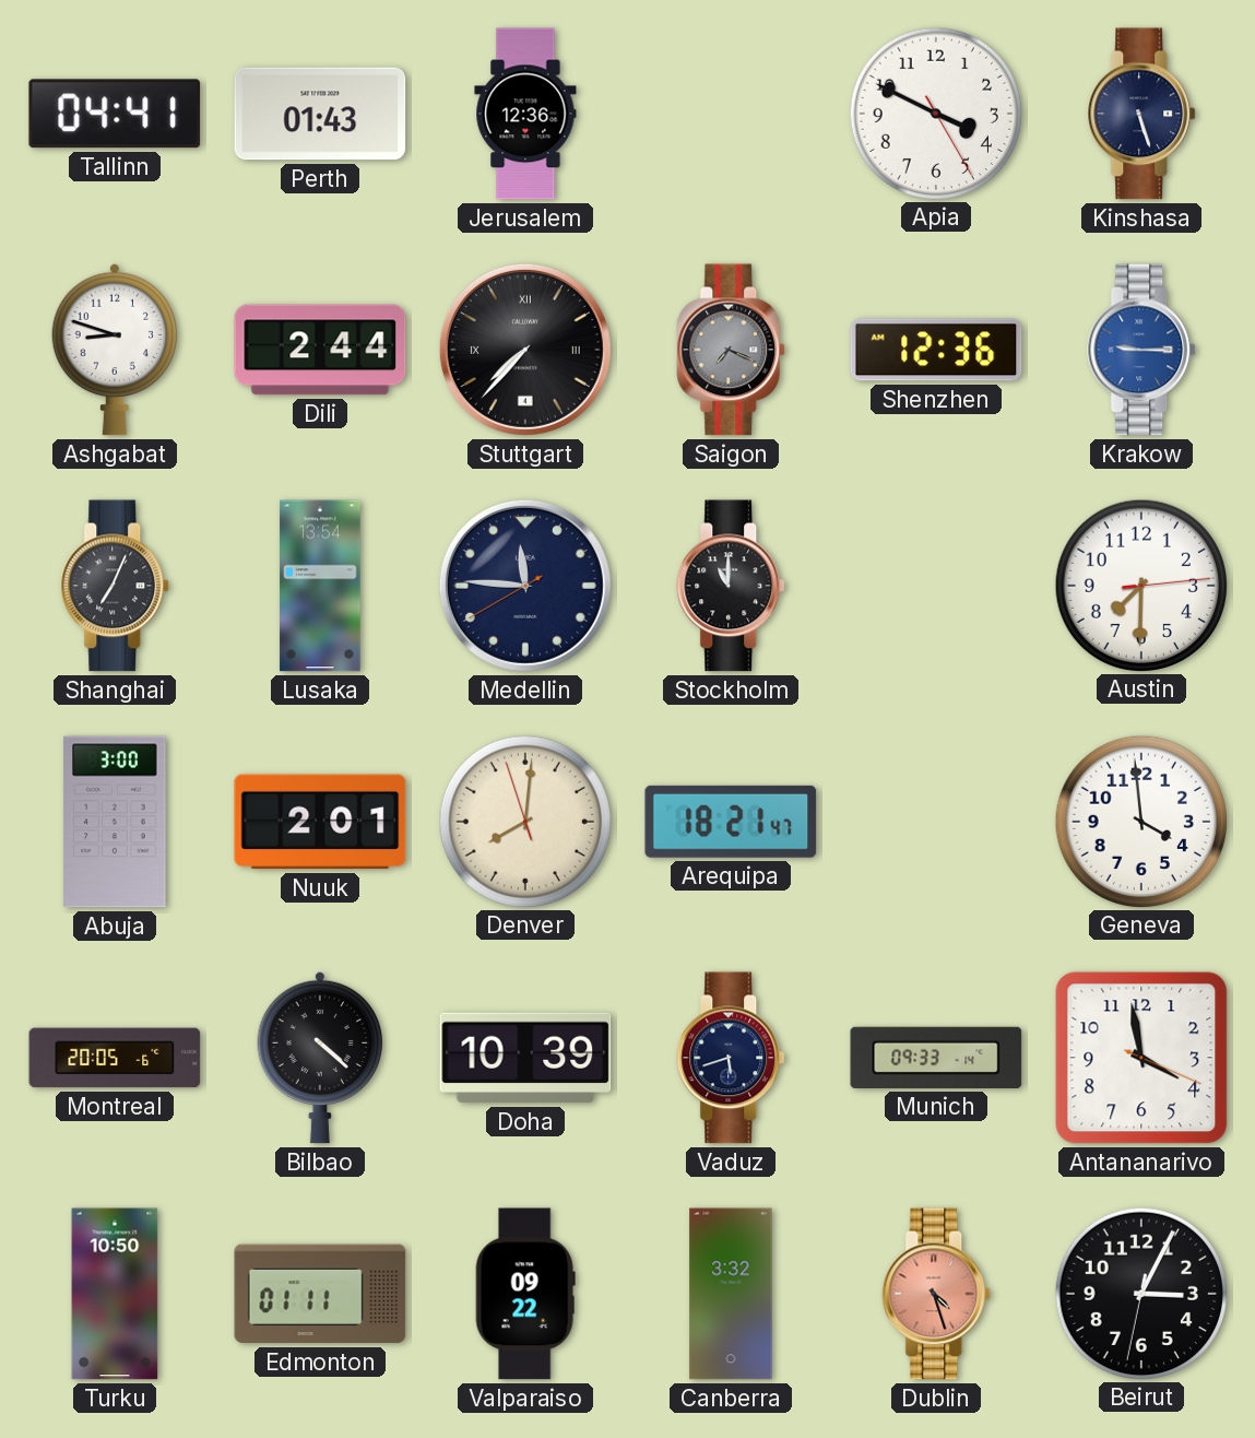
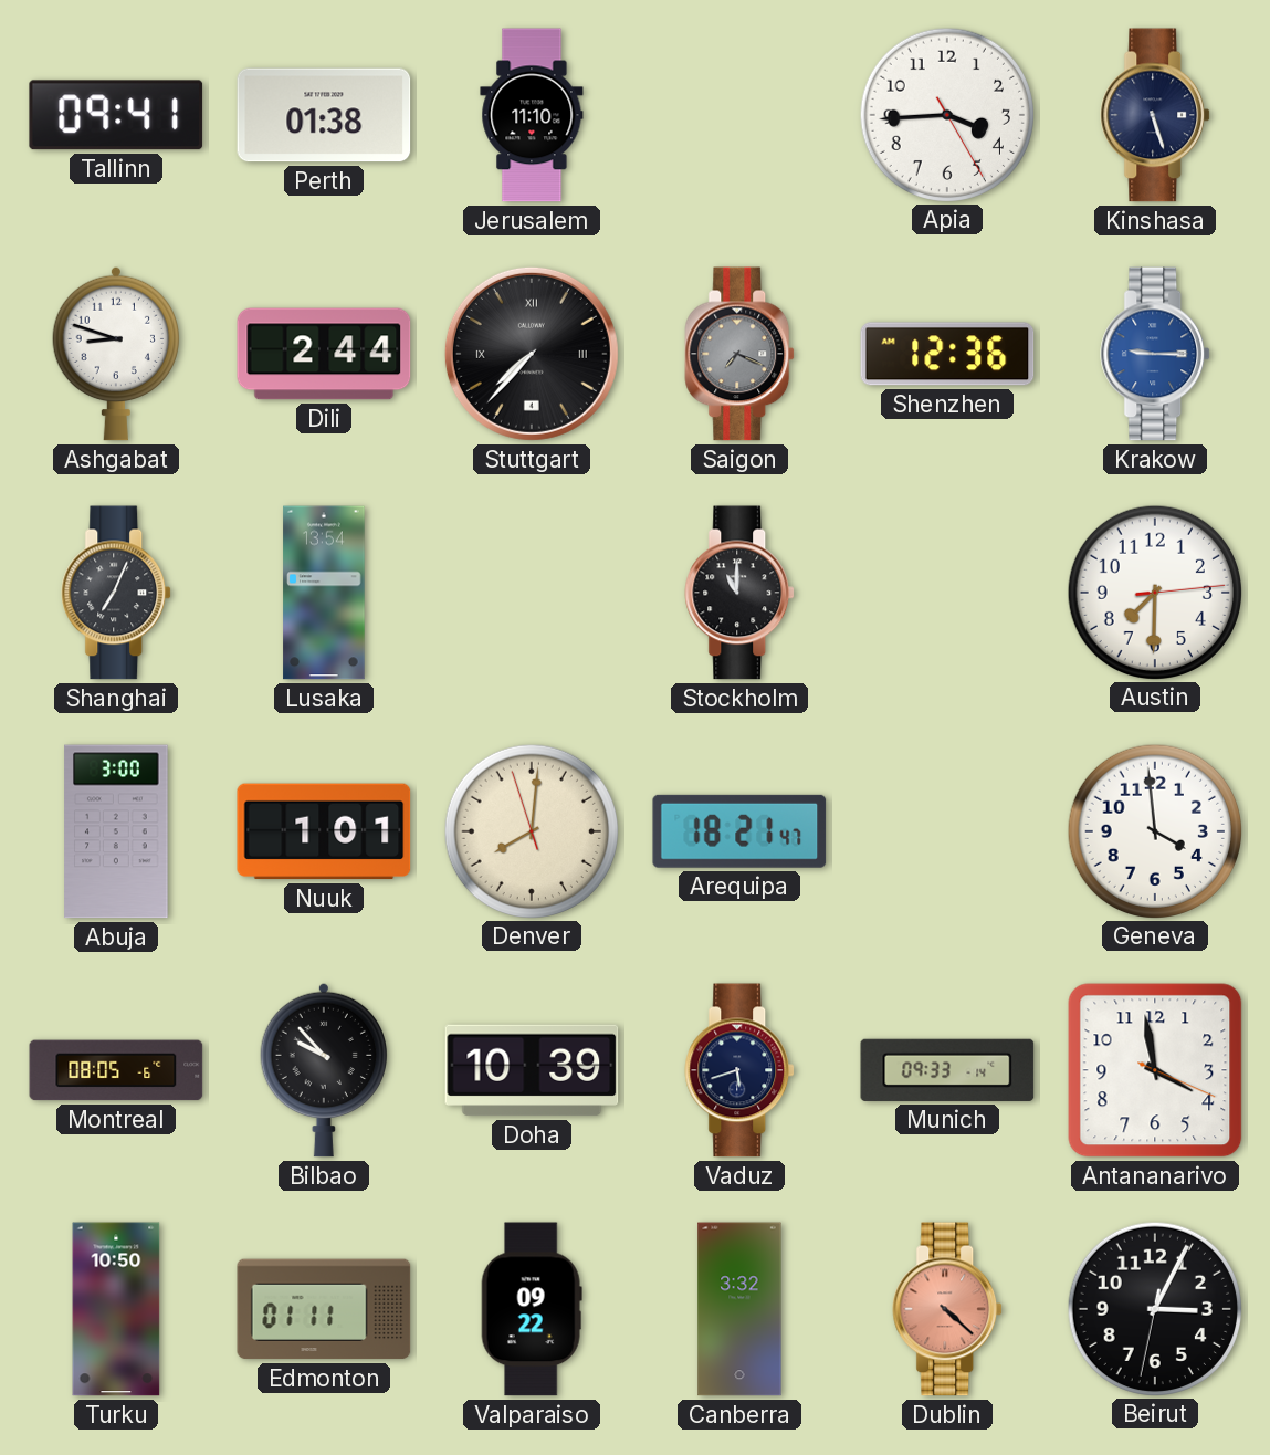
Tallinn: 04:41 -> 09:41
Perth: 01:43 -> 01:38
Jerusalem: 12:36 -> 11:10
Apia: 3:49 -> 3:44
Medellin: 11:45 -> none
Nuuk: 2:01 -> 1:01
Montreal: 20:05 -> 08:05
Bilbao: 4:22 -> 9:53
Dublin: 4:27 -> 4:22
